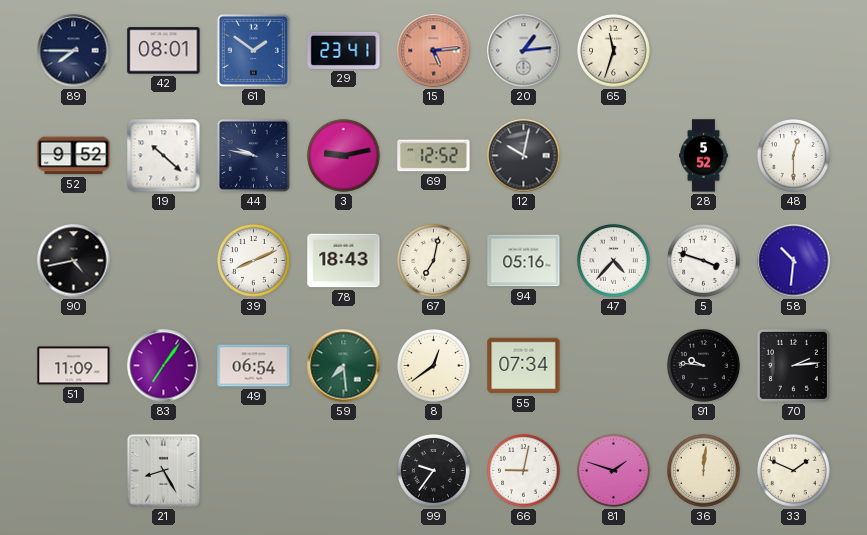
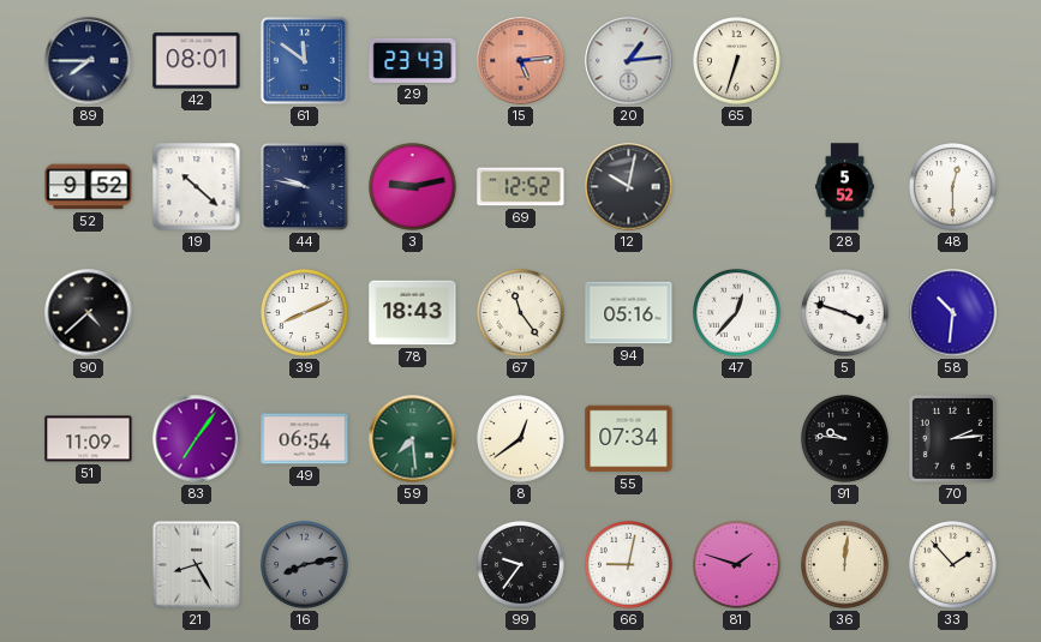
61: 1:51 -> 11:51
29: 23:41 -> 23:43
65: 11:33 -> 6:33
90: 4:43 -> 4:38
67: 7:02 -> 11:24
47: 4:37 -> 12:37
16: none -> 8:13
33: 1:49 -> 1:53
